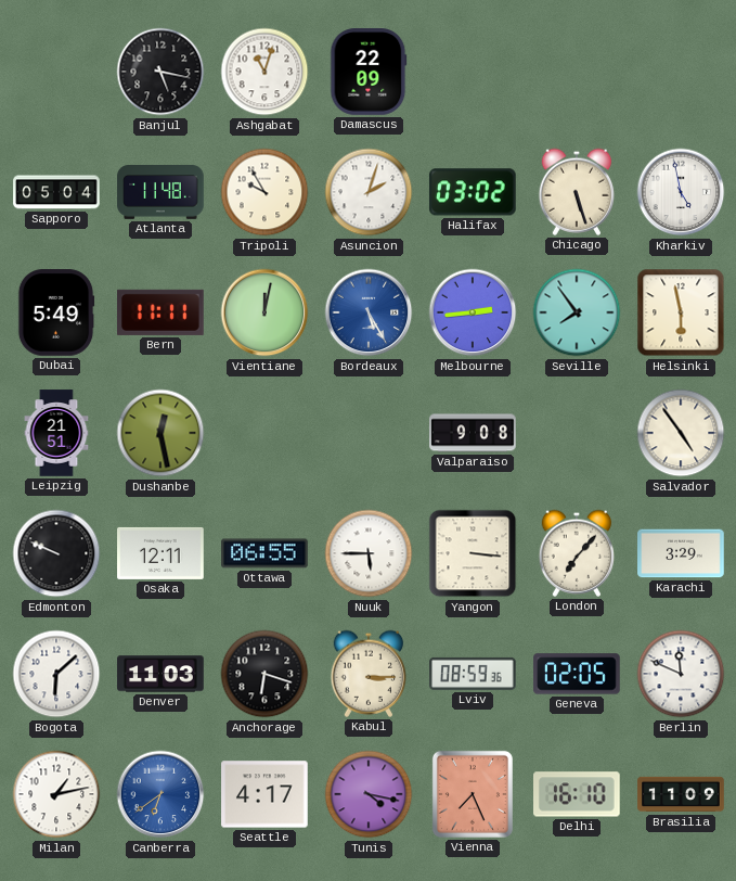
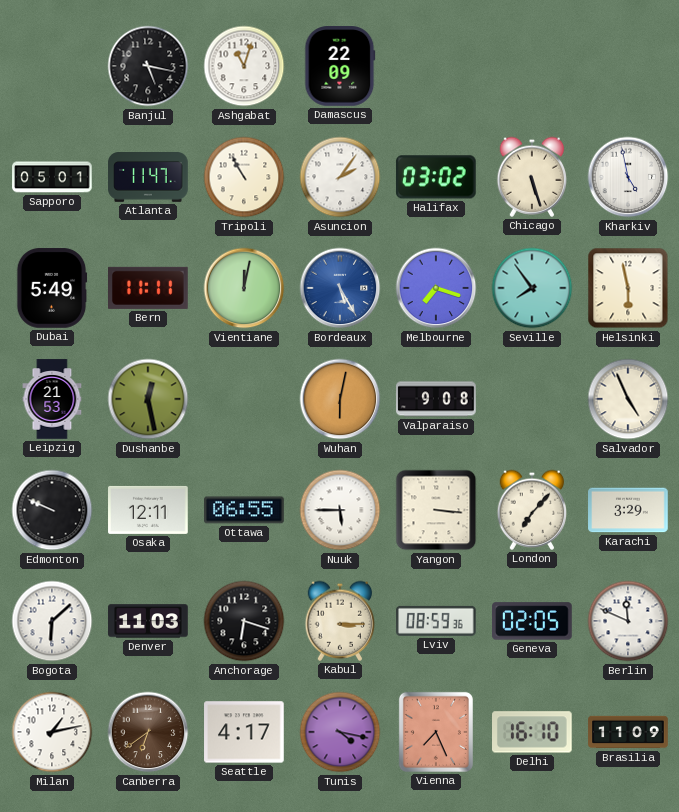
Sapporo: 05:04 -> 05:01
Atlanta: 11:48 -> 11:47
Tripoli: 9:55 -> 10:55
Asuncion: 2:03 -> 2:06
Melbourne: 2:44 -> 7:18
Leipzig: 21:51 -> 21:53
Wuhan: none -> 6:02
Salvador: 4:54 -> 4:56
Canberra dial: blue -> brown
